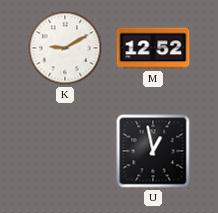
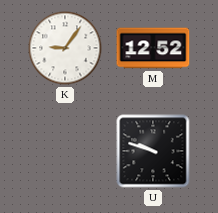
K: 9:10 -> 9:06
U: 12:58 -> 9:48
